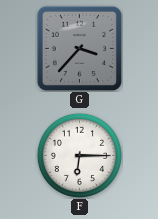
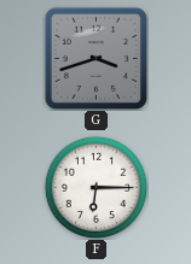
G: 3:37 -> 3:42
